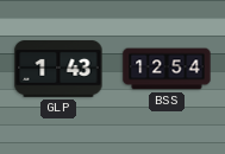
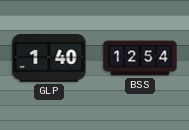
GLP: 1:43 -> 1:40
